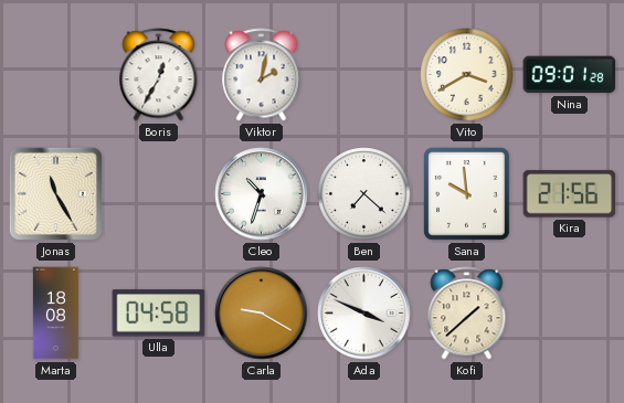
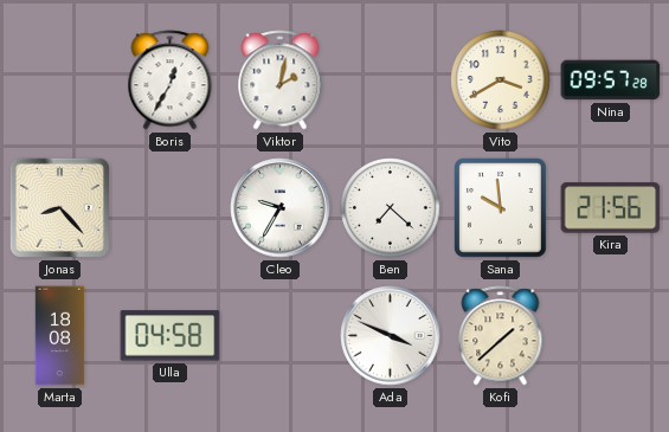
Nina: 09:01 -> 09:57
Jonas: 11:25 -> 8:23
Cleo: 10:33 -> 9:35
Carla: 9:20 -> none
